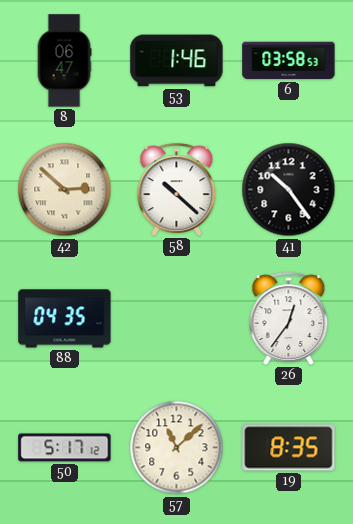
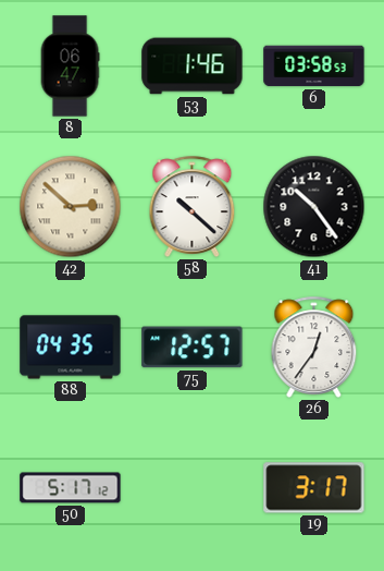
75: none -> 12:57
57: 11:08 -> none
19: 8:35 -> 3:17
